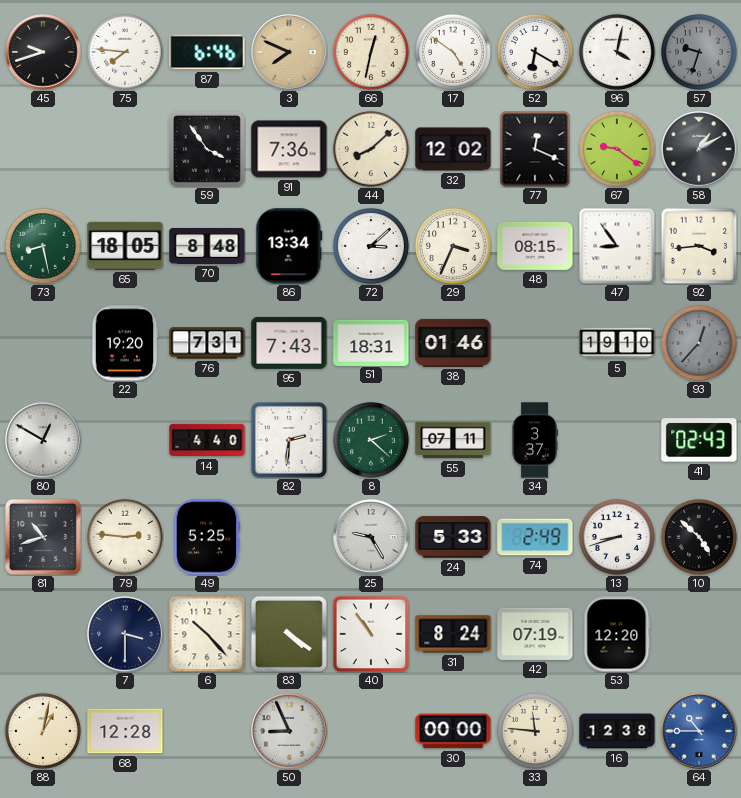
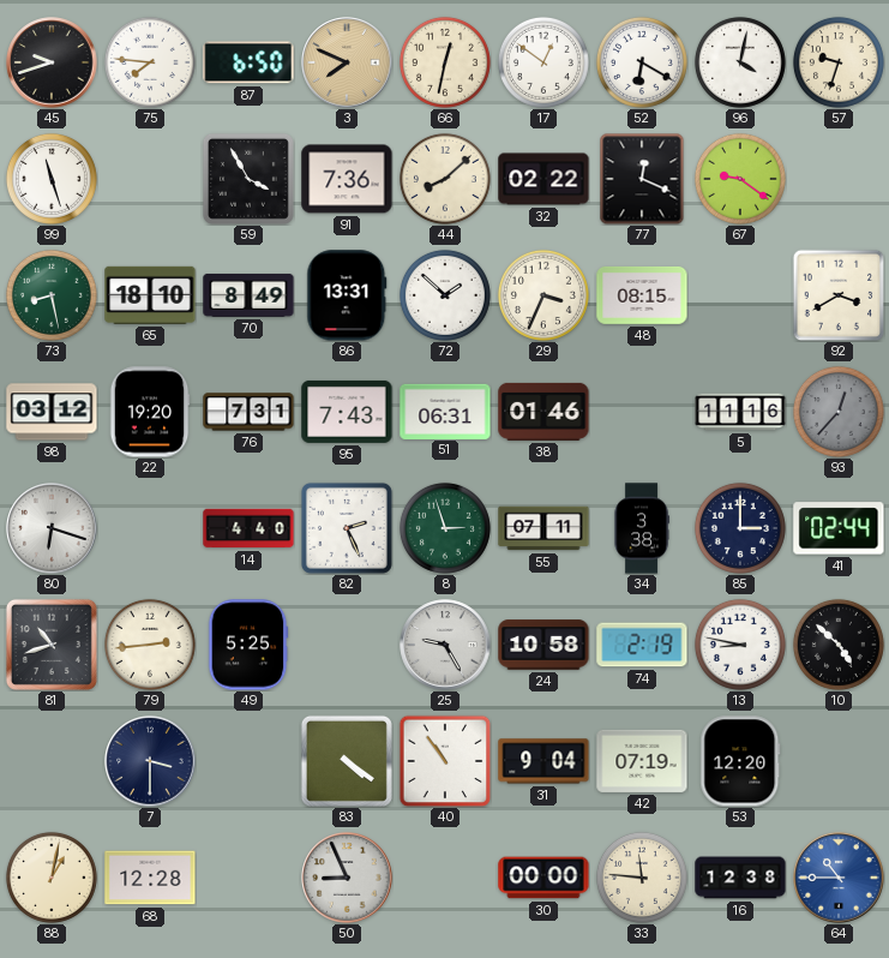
87: 6:46 -> 6:50
17: 4:51 -> 12:51
57 dial: grey -> cream
99: none -> 11:27
59: 3:54 -> 3:55
32: 12:02 -> 02:22
58: 1:10 -> none
65: 18:05 -> 18:10
70: 8:48 -> 8:49
86: 13:34 -> 13:31
72: 3:08 -> 1:52
47: 8:54 -> none
92: 3:44 -> 3:40
98: none -> 03:12
51: 18:31 -> 06:31
5: 19:10 -> 11:16
80: 12:50 -> 6:18
82: 2:31 -> 2:26
8: 2:22 -> 2:57
34: 3:37 -> 3:38
85: none -> 3:00
41: 02:43 -> 02:44
79: 2:46 -> 2:44
24: 5:33 -> 10:58
74: 2:49 -> 2:19
13: 8:42 -> 8:47
6: 10:23 -> none
31: 8:24 -> 9:04
